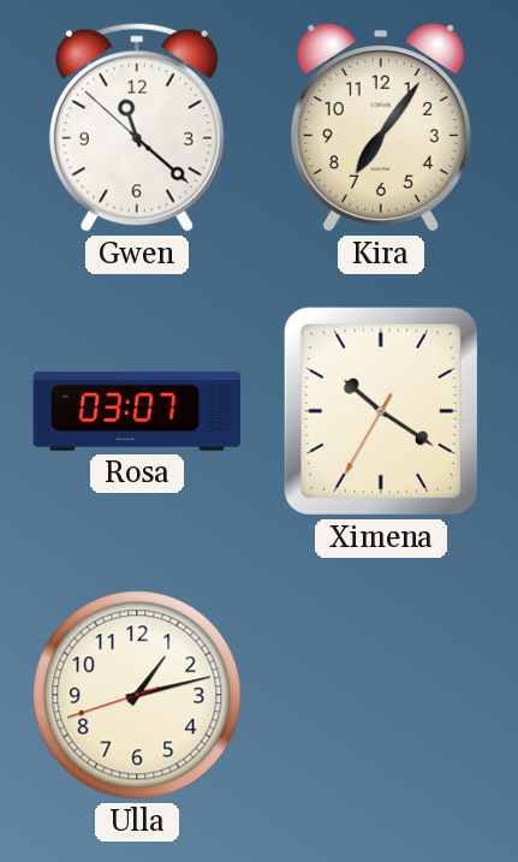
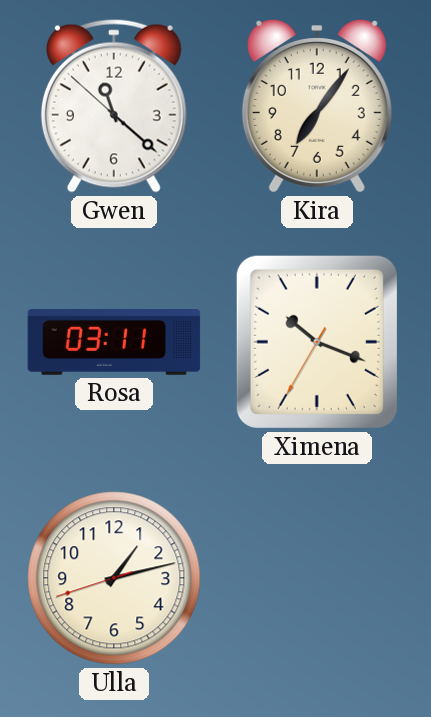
Rosa: 03:07 -> 03:11
Ximena: 10:20 -> 10:18
